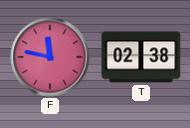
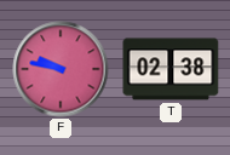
F: 11:47 -> 9:47
